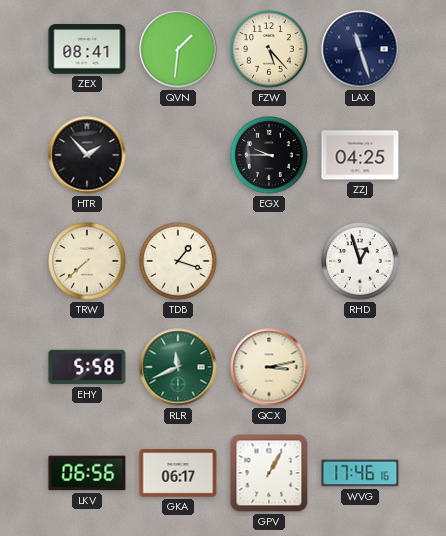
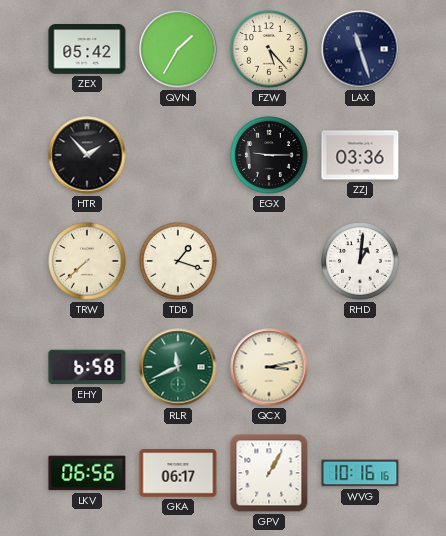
ZEX: 08:41 -> 05:42
QVN: 1:31 -> 1:35
EGX: 9:45 -> 9:15
ZZJ: 04:25 -> 03:36
RHD: 12:57 -> 1:01
EHY: 5:58 -> 6:58
WVG: 17:46 -> 10:16
